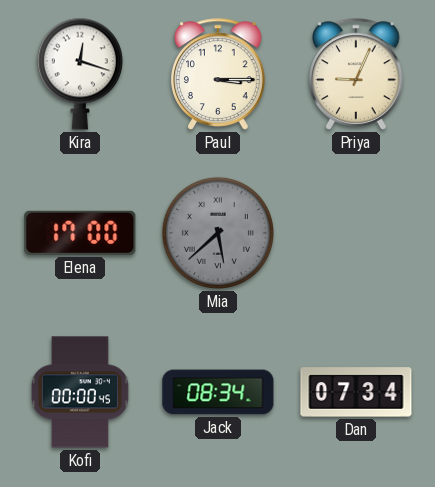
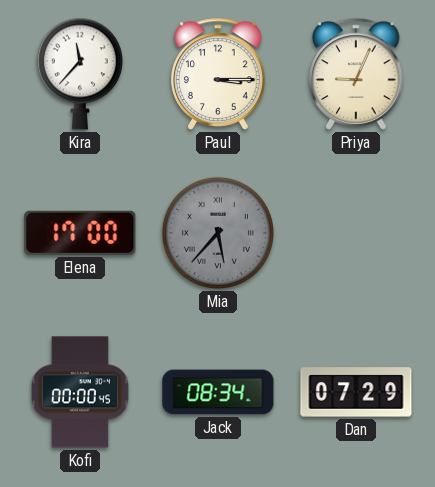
Kira: 12:18 -> 11:37
Mia: 5:38 -> 5:37
Dan: 07:34 -> 07:29
